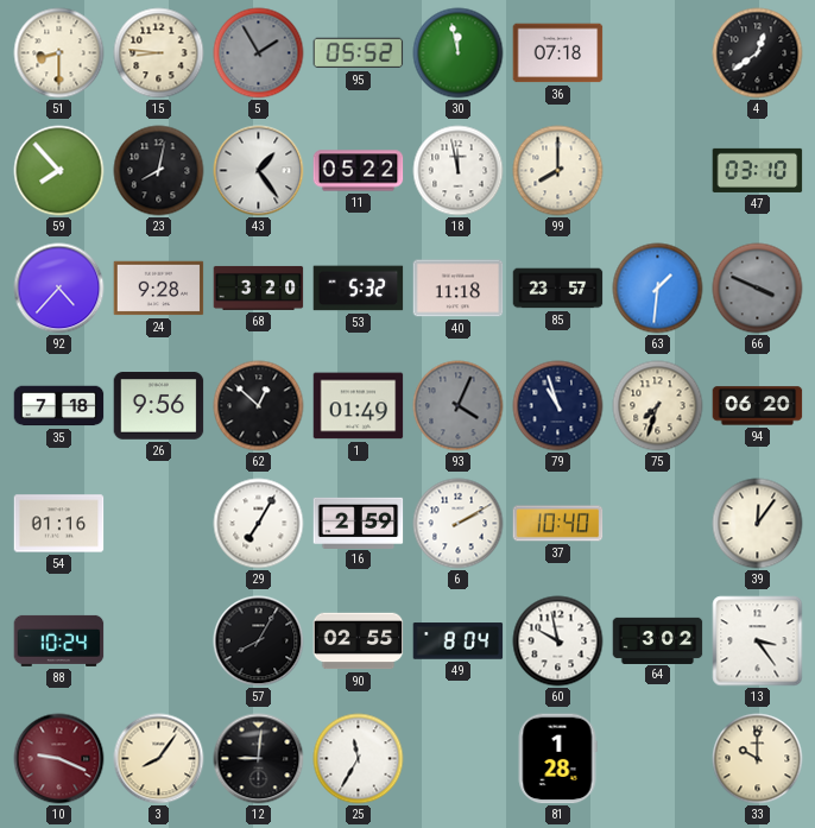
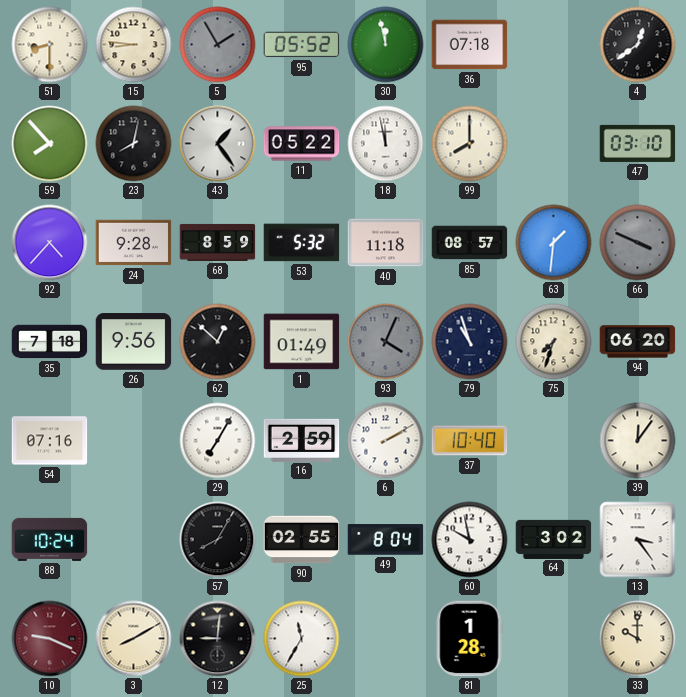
68: 3:20 -> 8:59
85: 23:57 -> 08:57
54: 01:16 -> 07:16
3: 8:06 -> 8:10
